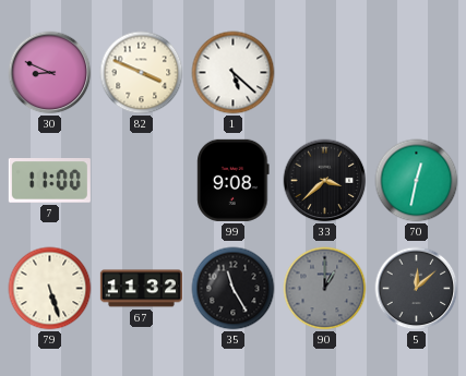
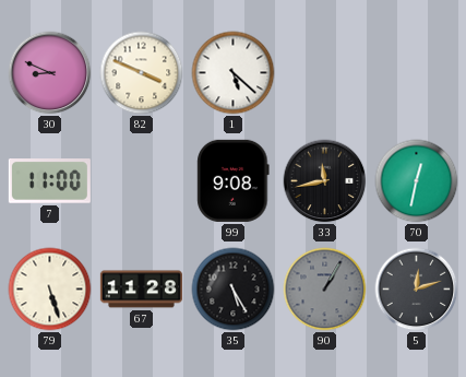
33: 3:38 -> 11:43
67: 11:32 -> 11:28
35: 11:25 -> 5:25
90: 1:00 -> 1:05
5: 12:08 -> 12:12
